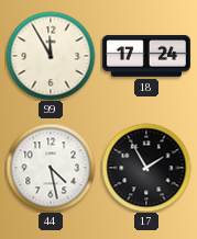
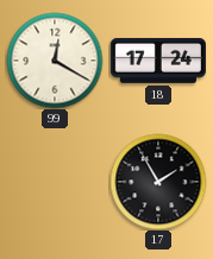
99: 11:55 -> 12:20
44: 4:28 -> none
